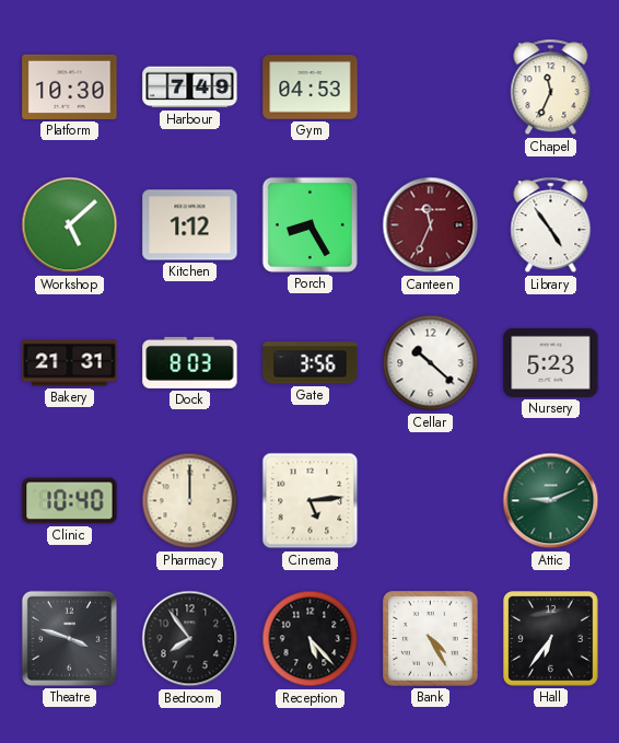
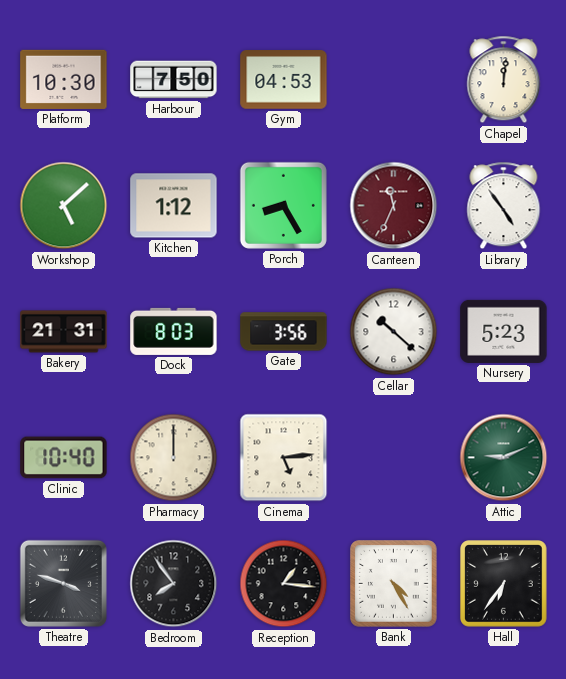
Harbour: 7:49 -> 7:50
Chapel: 11:34 -> 12:01
Reception: 5:23 -> 1:16
